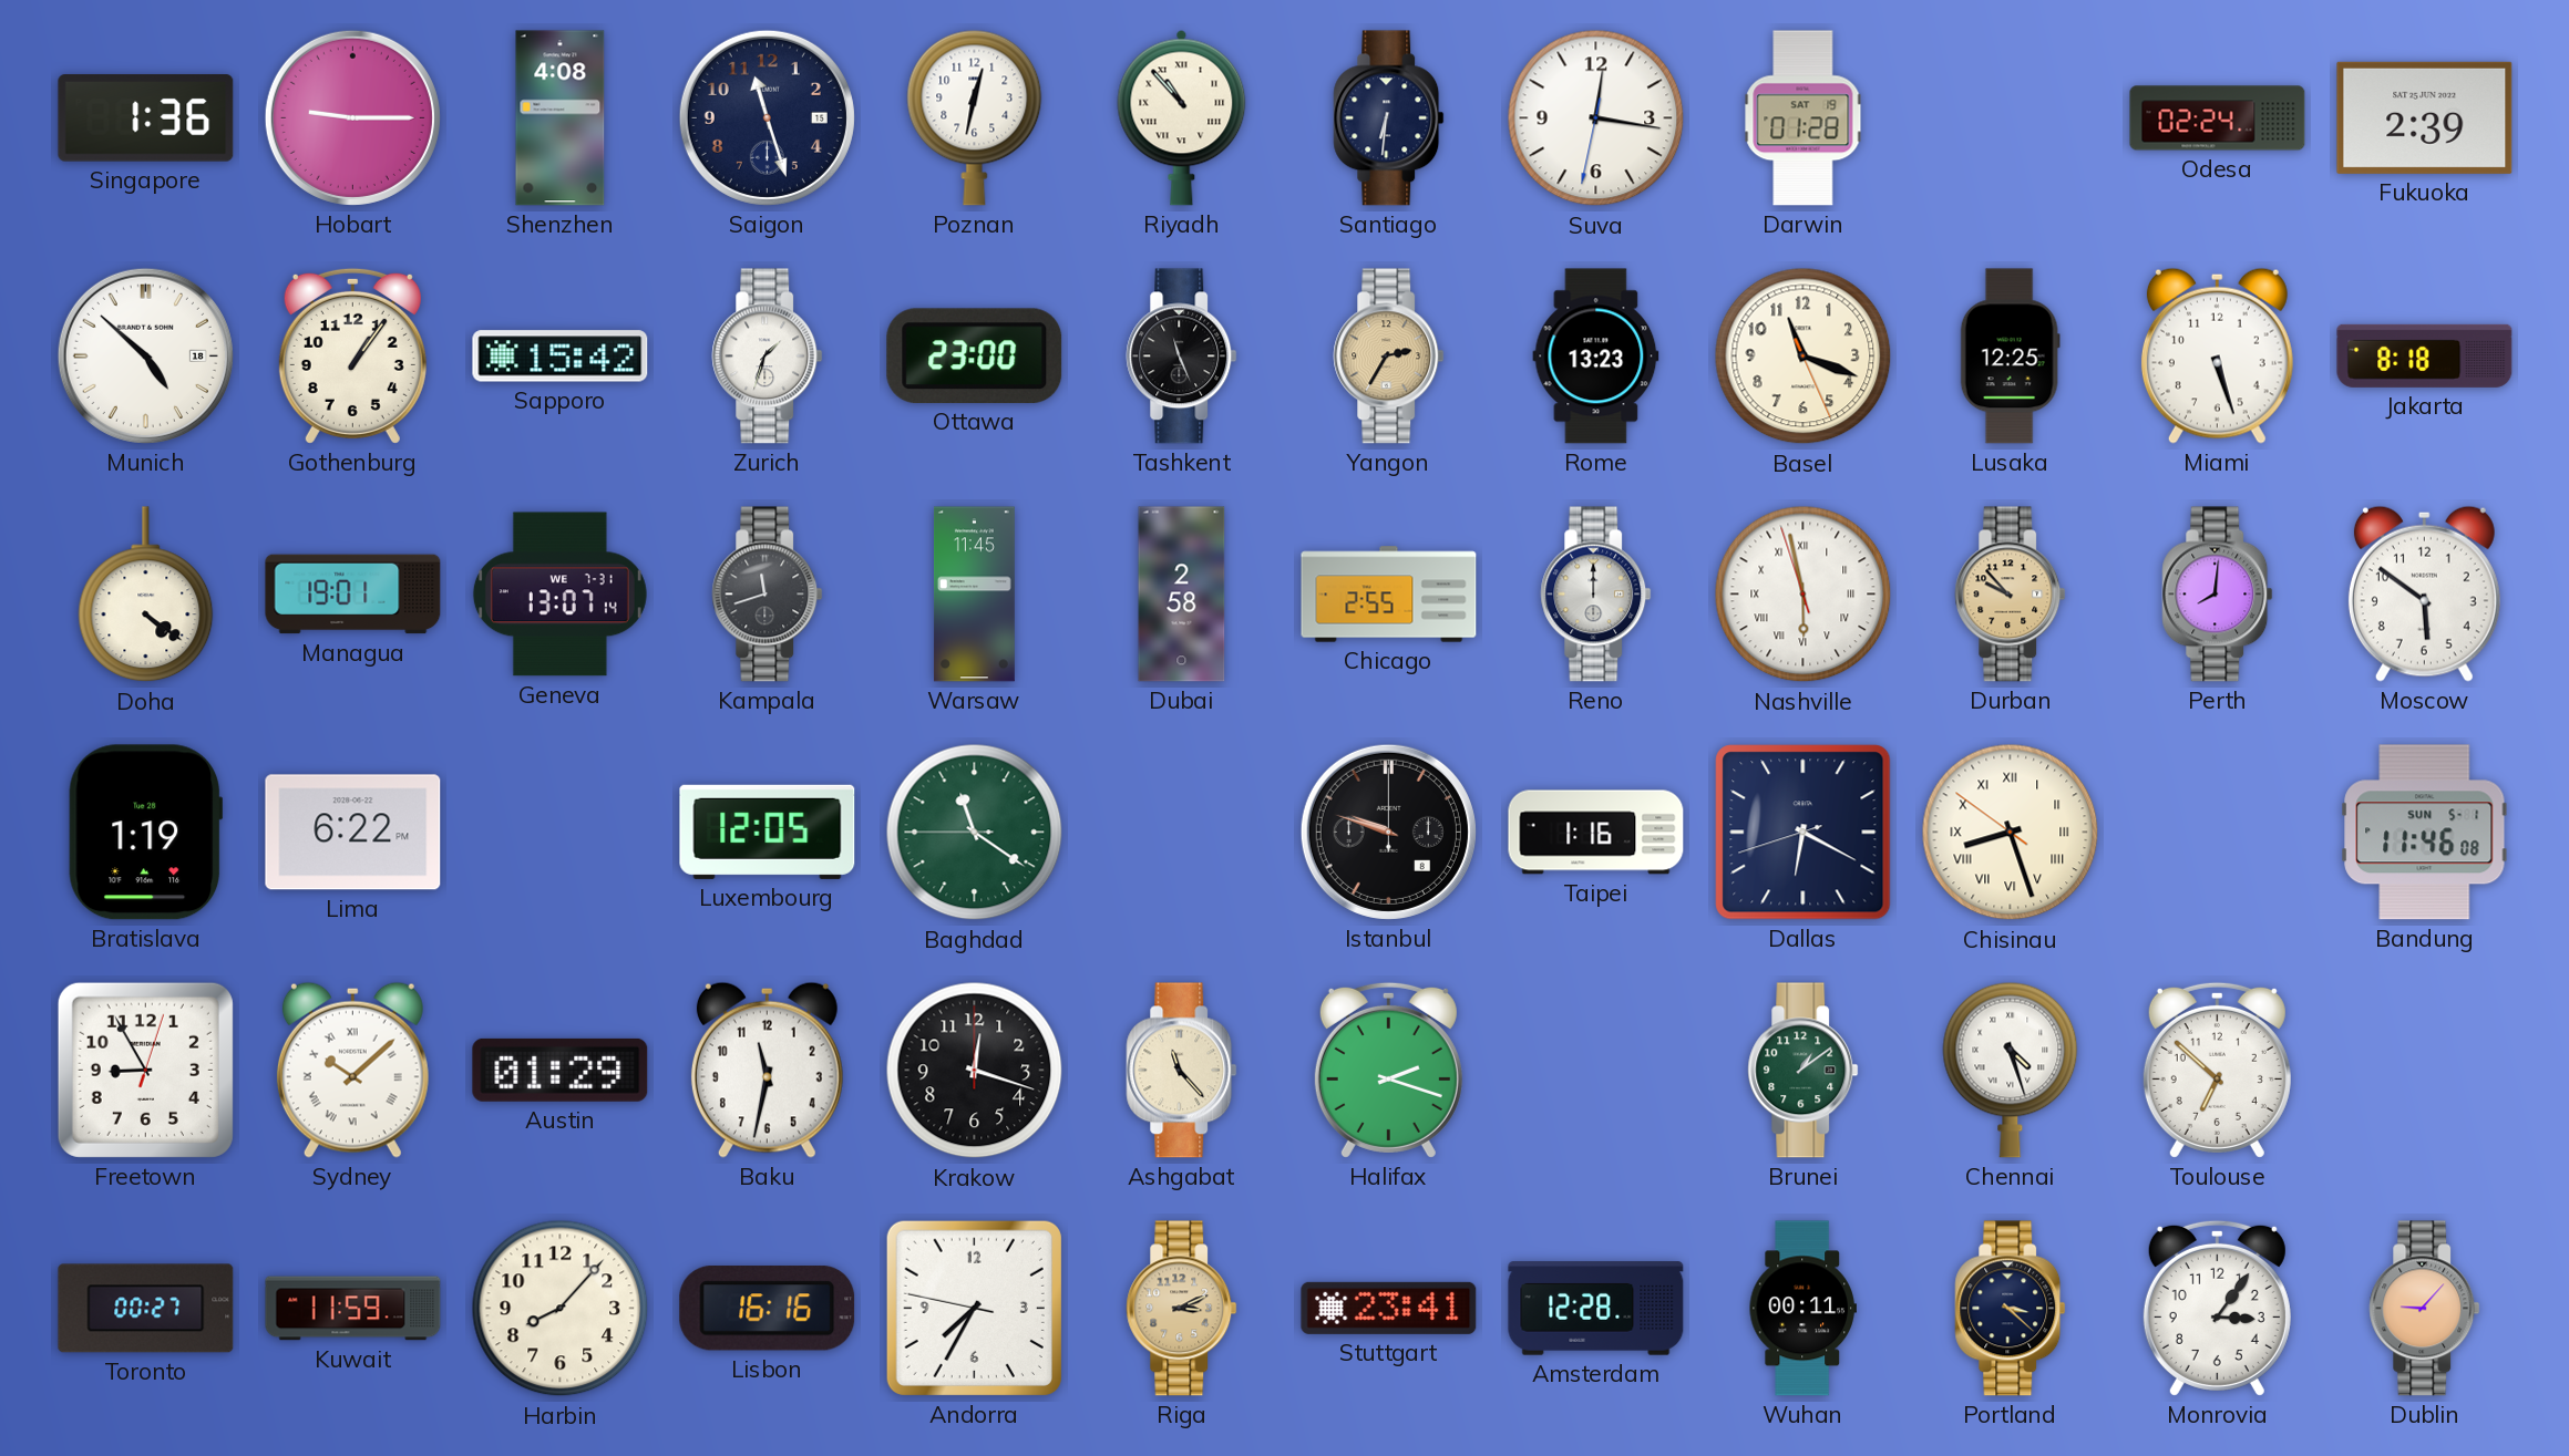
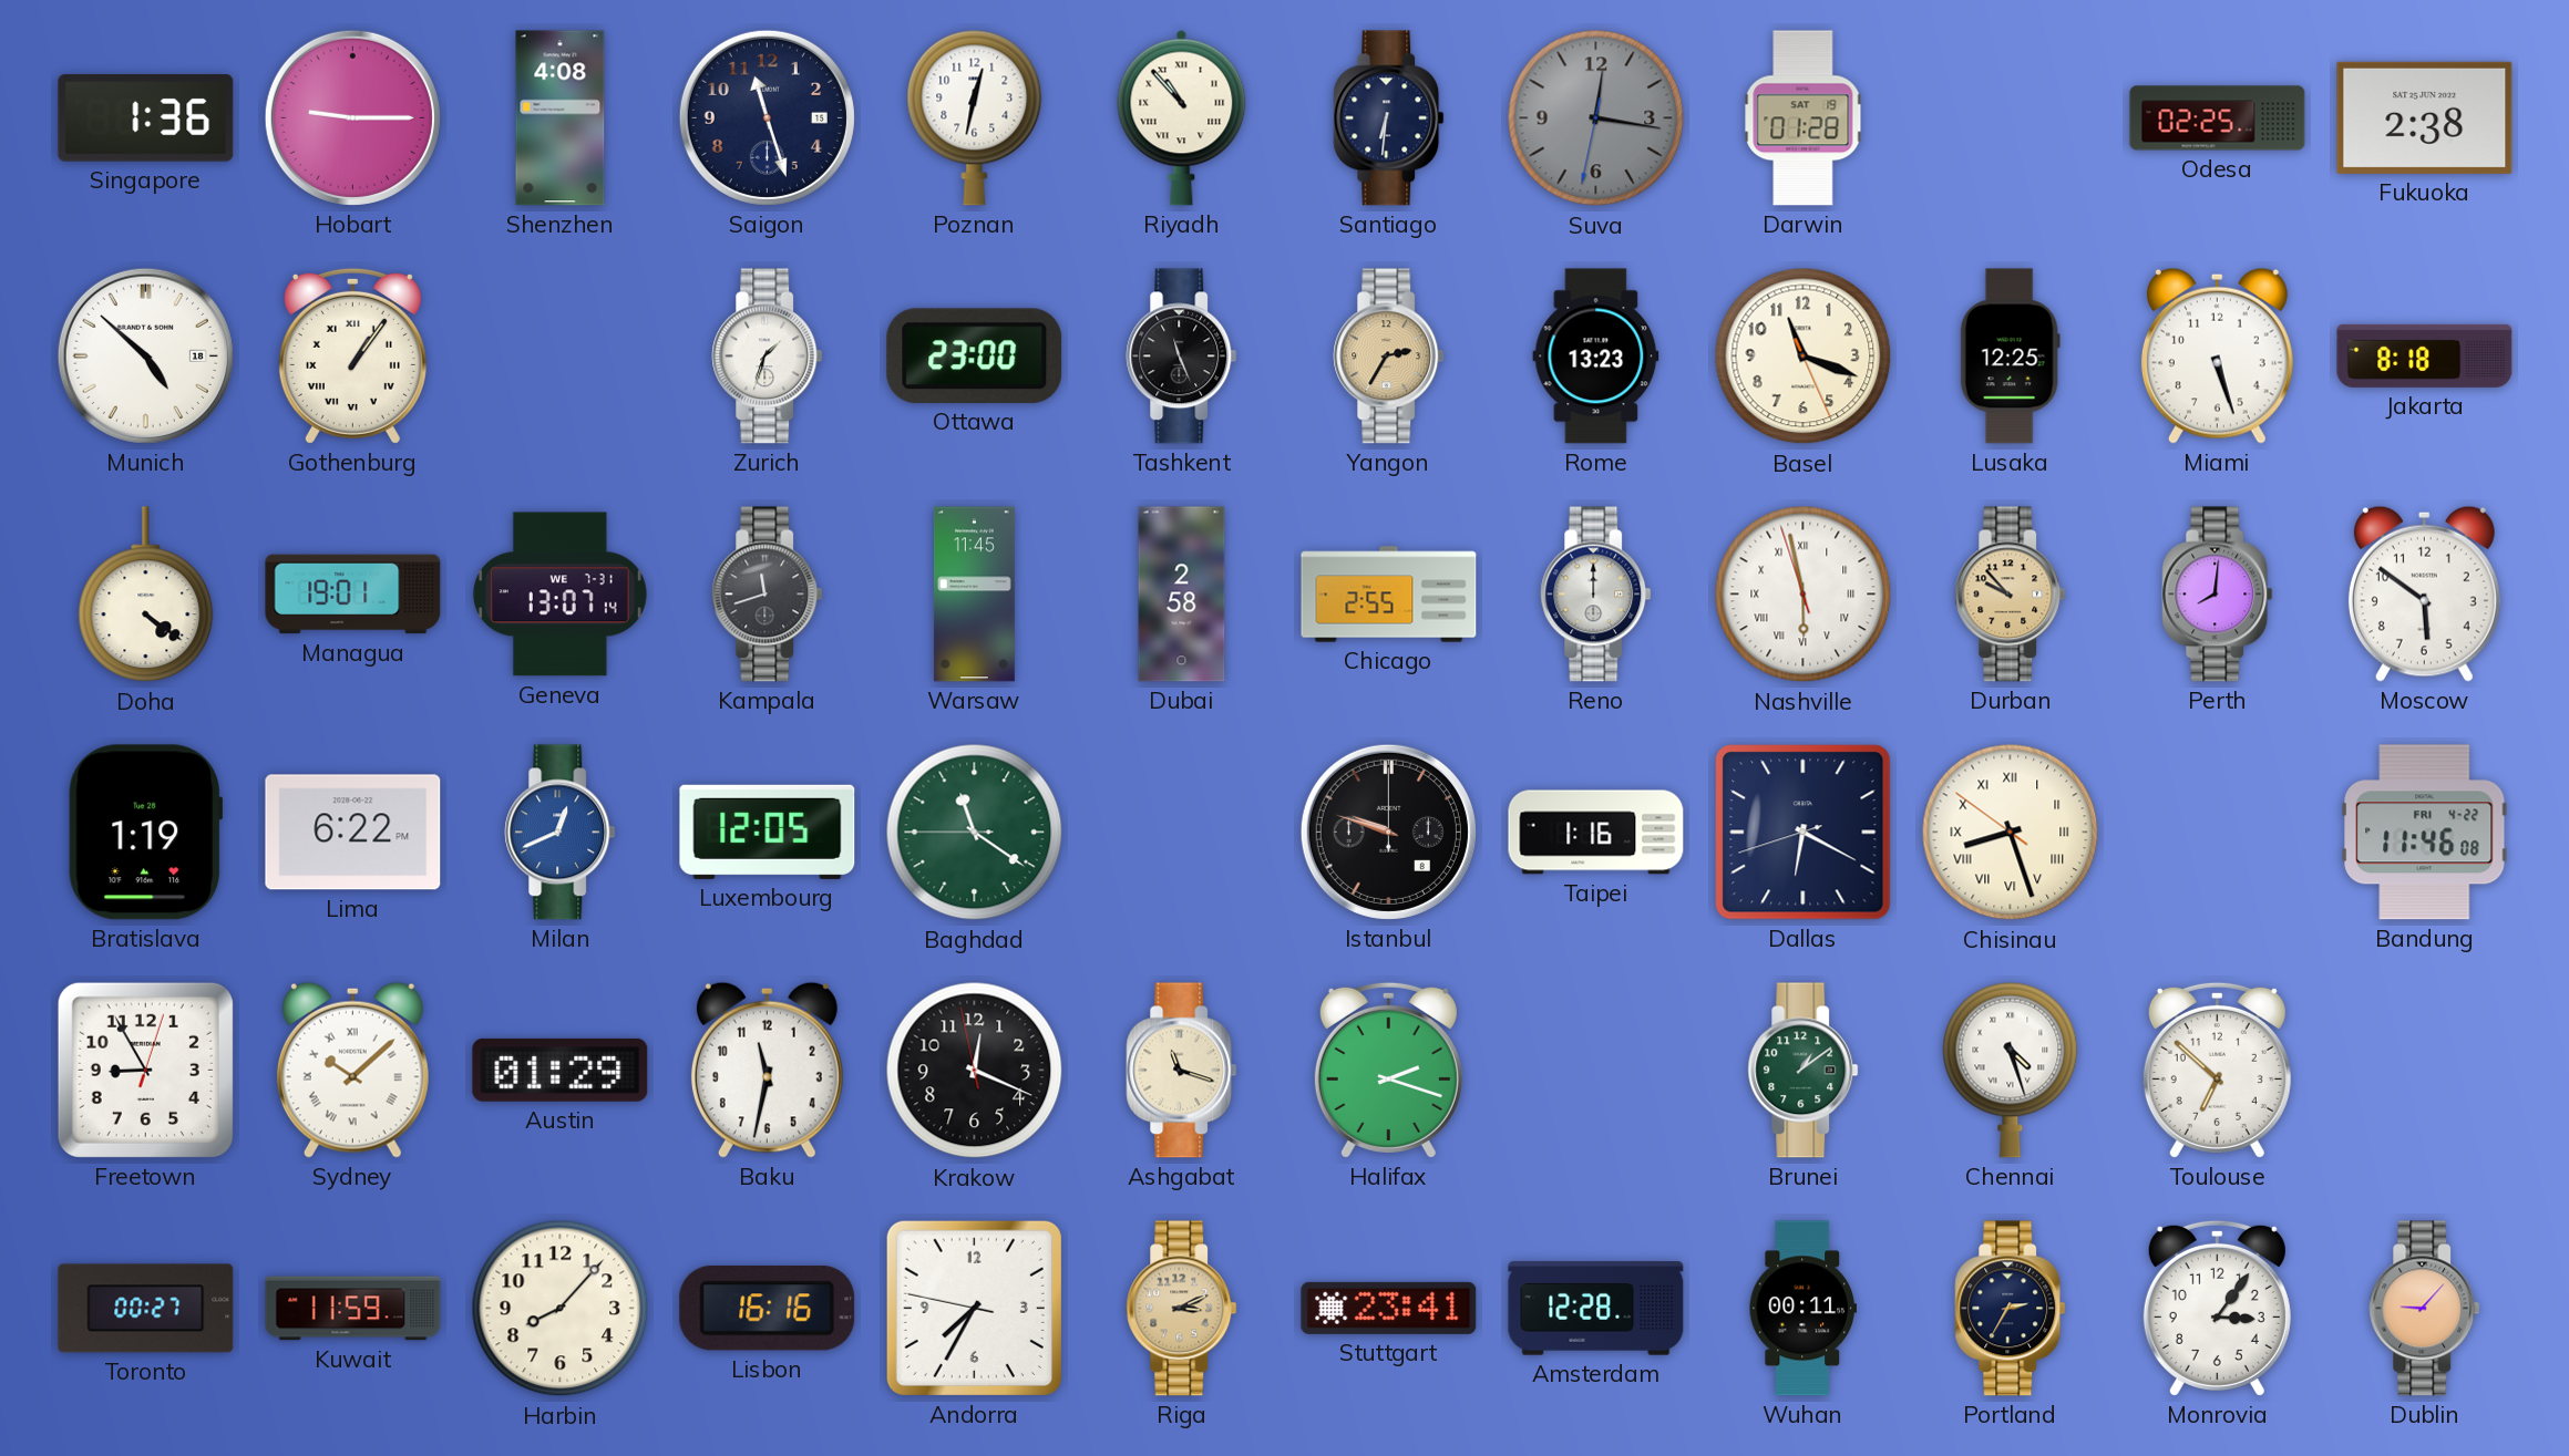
Suva dial: white -> grey
Odesa: 02:24 -> 02:25
Fukuoka: 2:39 -> 2:38
Gothenburg numerals: Arabic -> Roman
Sapporo: 15:42 -> none
Milan: none -> 12:41
Bandung date: SUN 5-1 -> FRI 4-22
Krakow: 12:18:00 -> 12:18:58
Ashgabat: 11:23 -> 11:18
Portland: 3:22 -> 2:35
